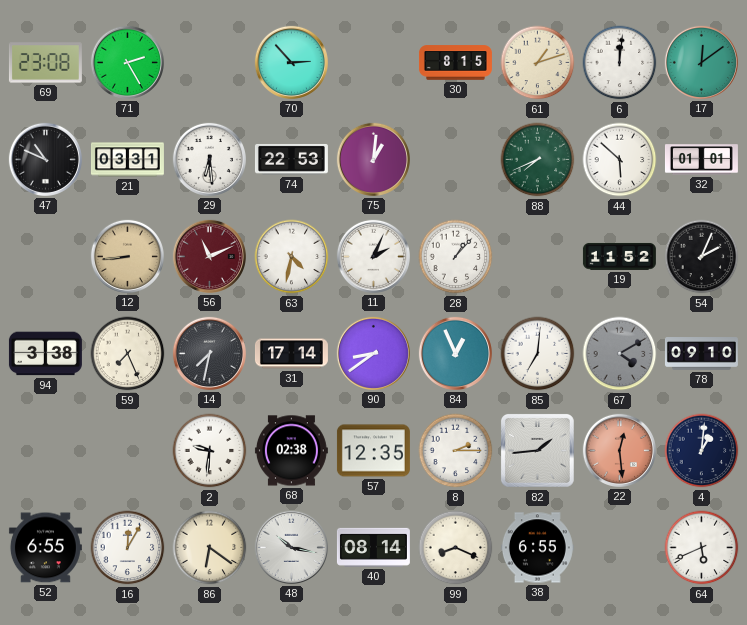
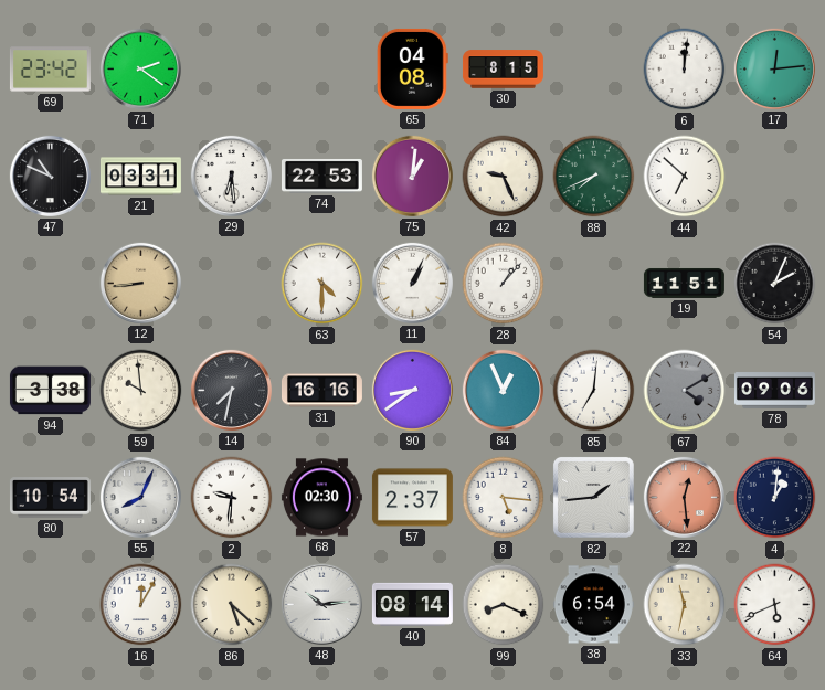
69: 23:08 -> 23:42
71: 2:25 -> 2:21
70: 2:53 -> none
65: none -> 04:08
61: 1:12 -> none
17: 12:09 -> 12:14
42: none -> 9:26
44: 5:52 -> 6:52
32: 01:01 -> none
56: 11:11 -> none
63: 4:32 -> 4:30
11: 2:04 -> 1:04
19: 11:52 -> 11:51
59: 7:26 -> 9:59
31: 17:14 -> 16:16
78: 09:10 -> 09:06
80: none -> 10:54
55: none -> 8:04
68: 02:38 -> 02:30
57: 12:35 -> 2:37
8: 2:15 -> 5:16
52: 6:55 -> none
86: 6:21 -> 5:22
48: 10:17 -> 10:14
38: 6:55 -> 6:54
33: none -> 11:32
